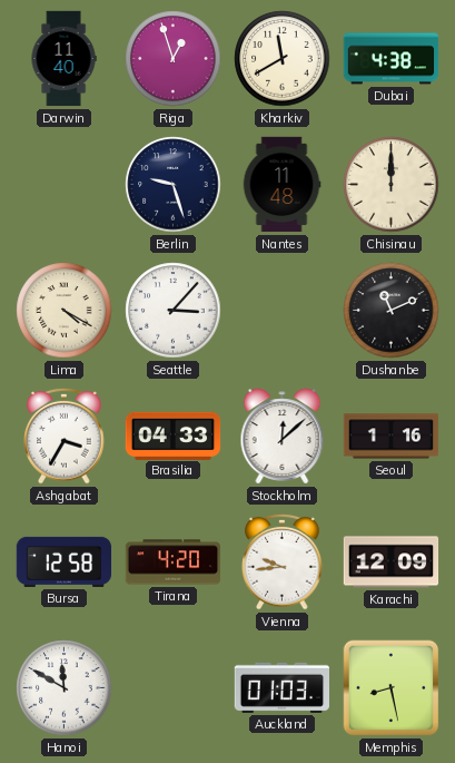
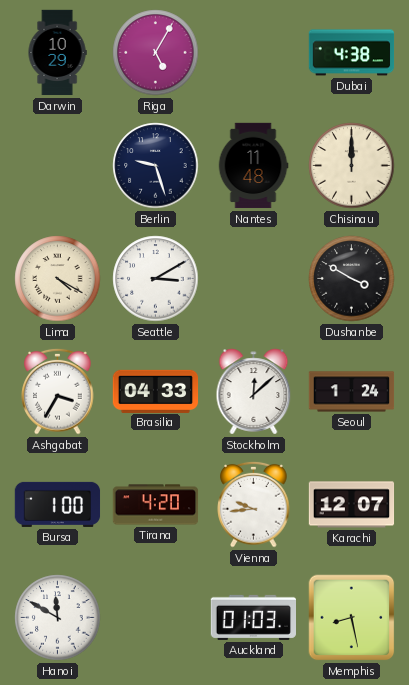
Darwin: 11:40 -> 10:29
Riga: 12:57 -> 5:05
Kharkiv: 11:40 -> none
Seattle: 3:07 -> 3:10
Dushanbe: 11:11 -> 3:50
Seoul: 1:16 -> 1:24
Bursa: 12:58 -> 1:00
Karachi: 12:09 -> 12:07
